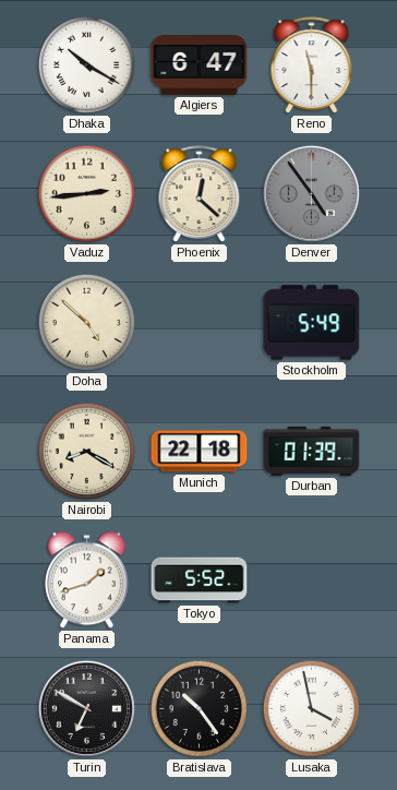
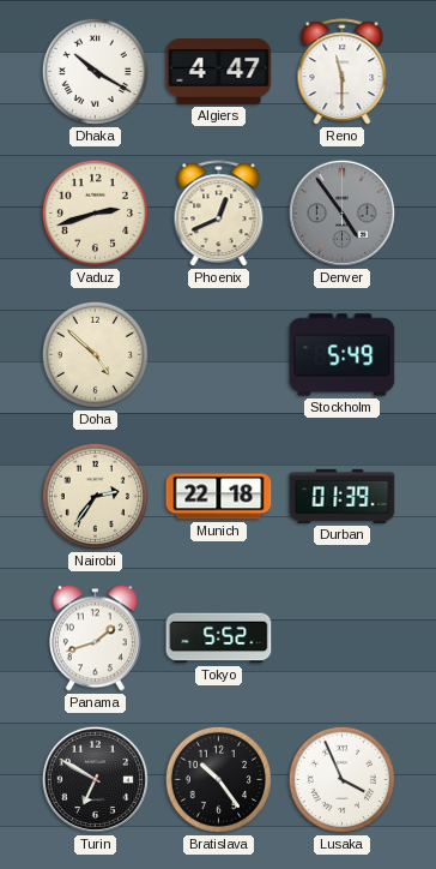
Algiers: 6:47 -> 4:47
Vaduz: 2:44 -> 2:42
Phoenix: 12:22 -> 12:41
Nairobi: 8:20 -> 2:36
Lusaka: 3:58 -> 3:56
